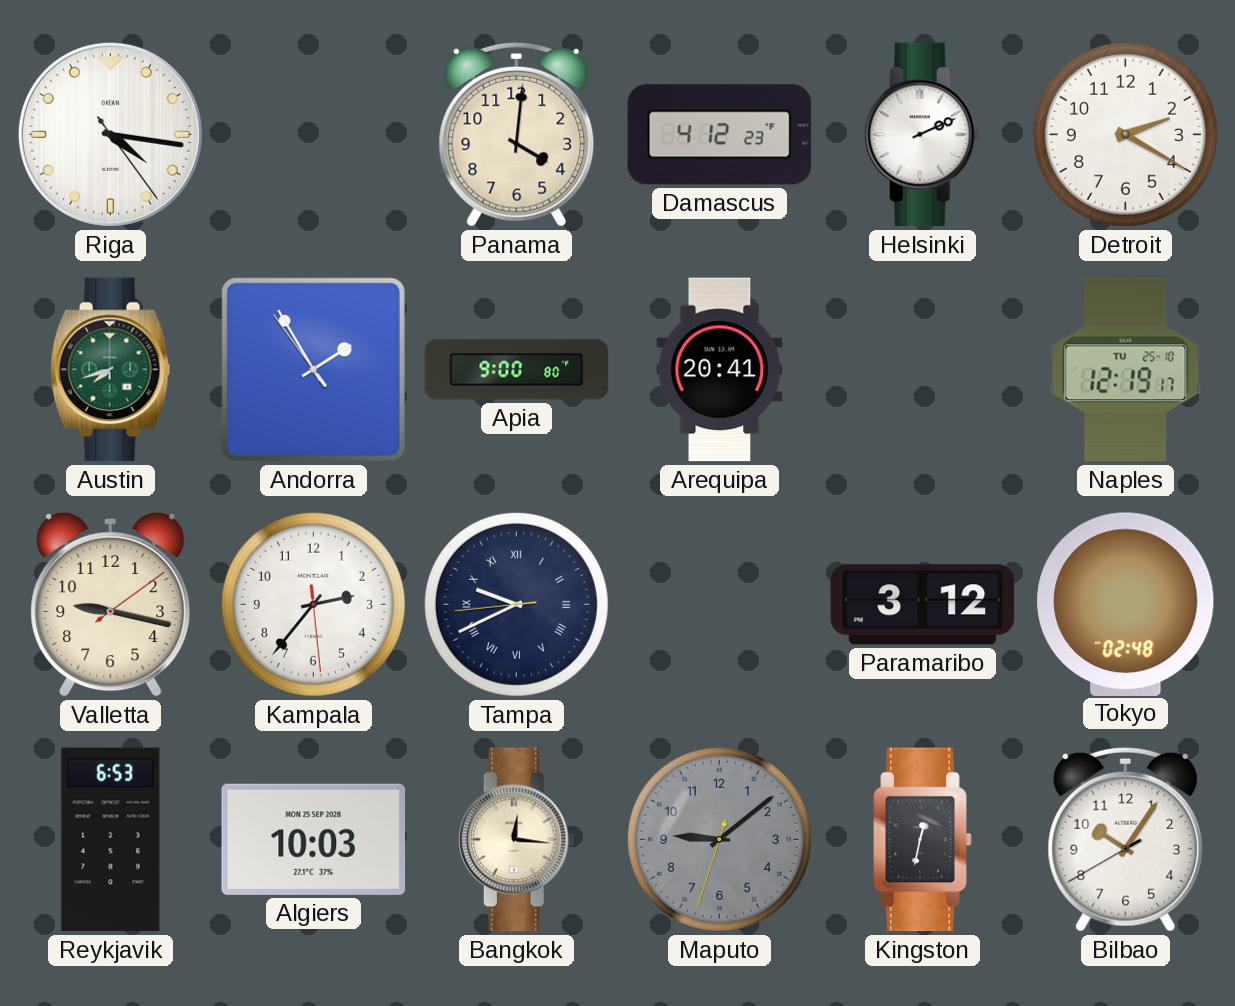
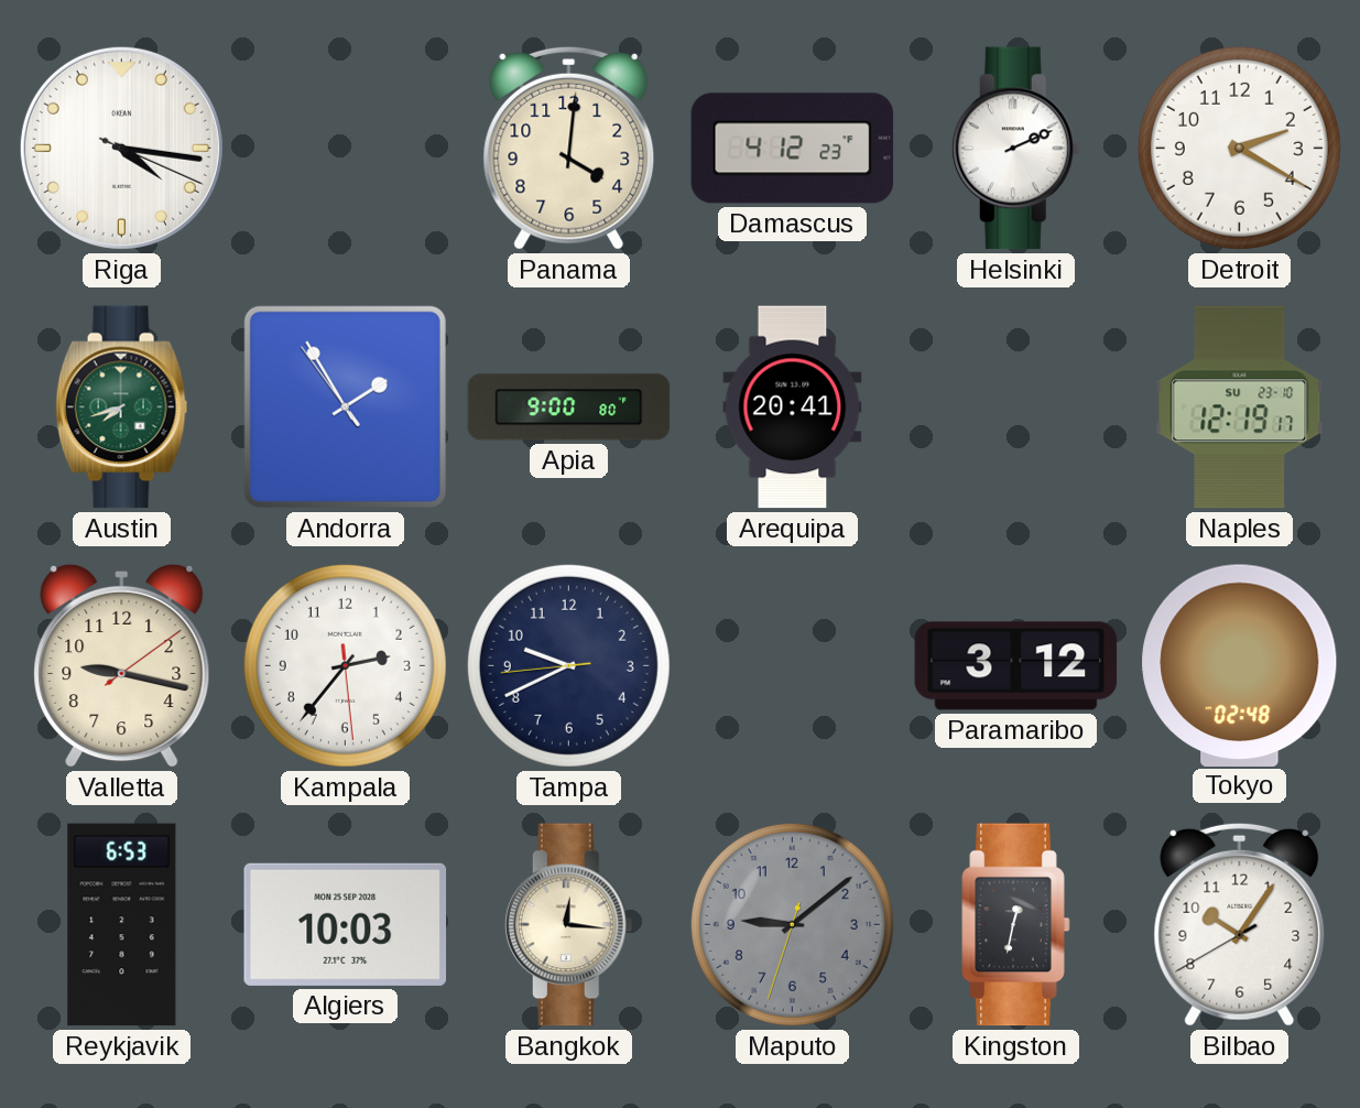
Riga: 4:16:24 -> 4:16:19
Naples date: TU 25-10 -> SU 23-10
Tampa numerals: Roman -> Arabic
